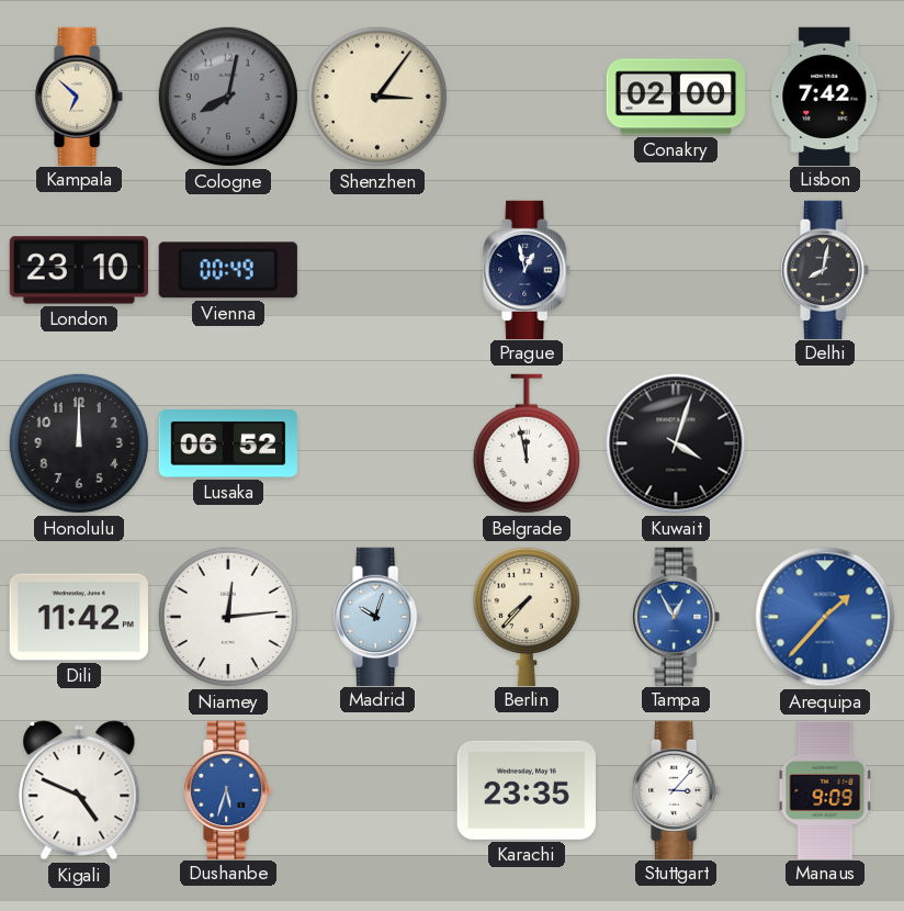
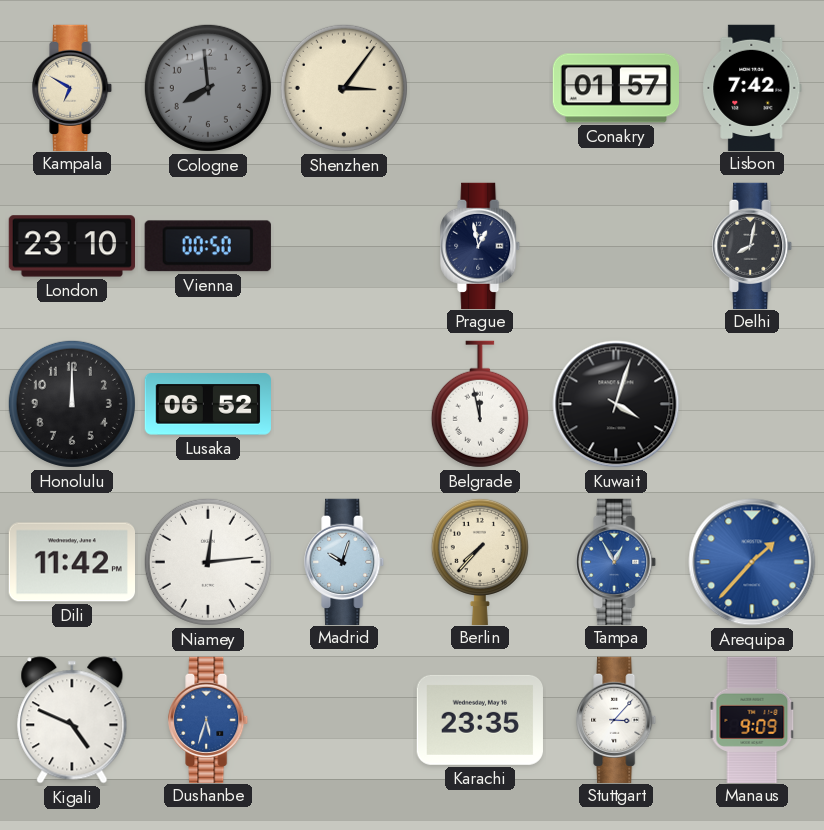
Kampala: 6:52 -> 6:50
Cologne: 8:02 -> 7:59
Conakry: 02:00 -> 01:57
Vienna: 00:49 -> 00:50
